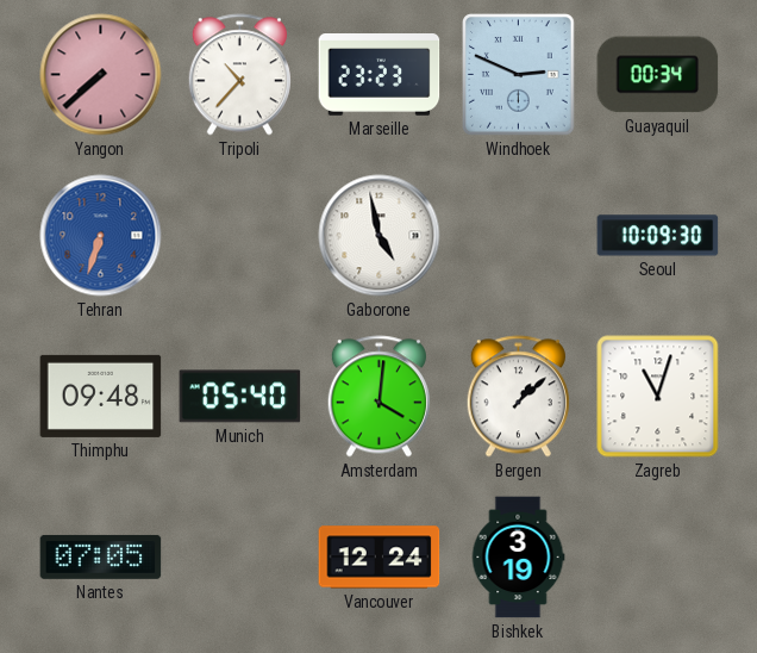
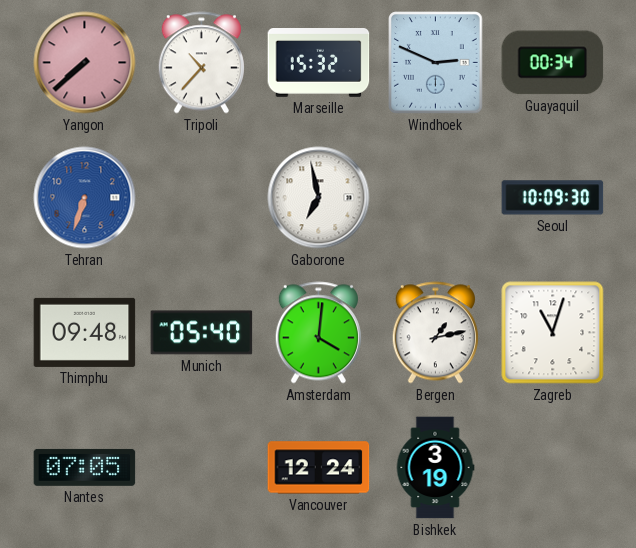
Marseille: 23:23 -> 15:32
Gaborone: 4:58 -> 6:58
Bergen: 1:08 -> 1:13
